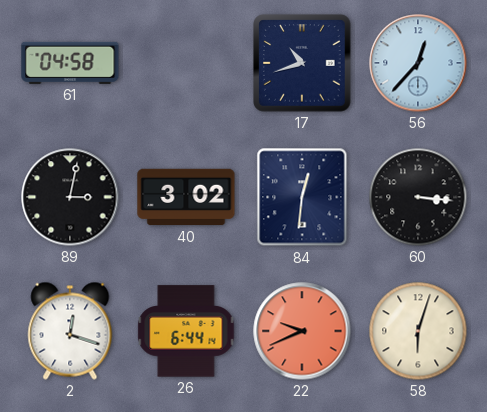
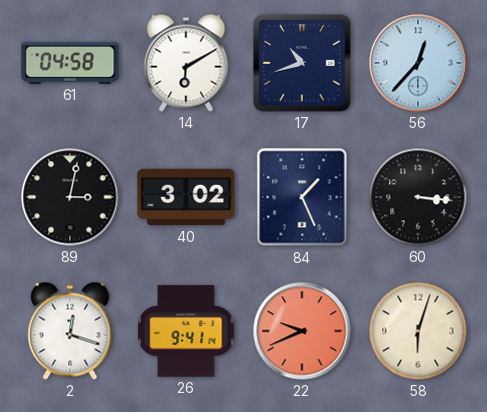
14: none -> 6:10
84: 12:31 -> 1:26
26: 6:44 -> 9:41
